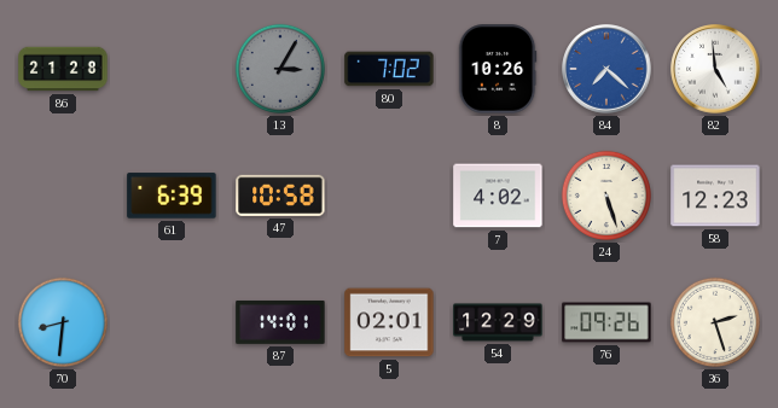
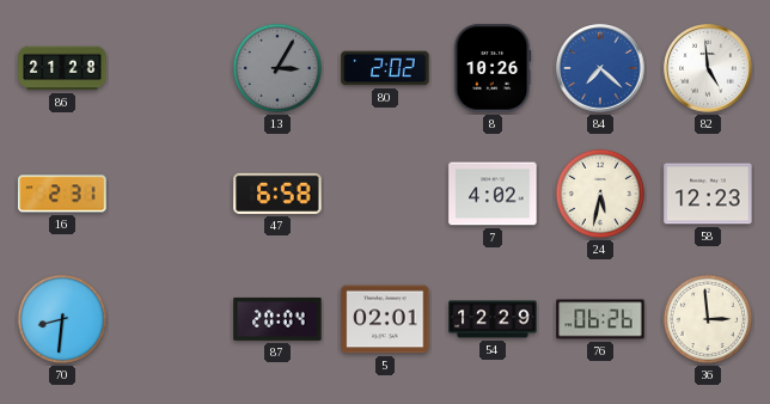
80: 7:02 -> 2:02
16: none -> 2:31
61: 6:39 -> none
47: 10:58 -> 6:58
24: 5:27 -> 5:32
87: 14:01 -> 20:04
76: 09:26 -> 06:26
36: 2:27 -> 2:59
